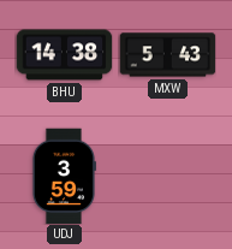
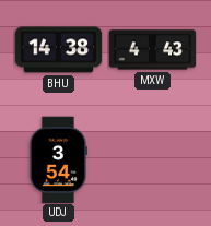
MXW: 5:43 -> 4:43
UDJ: 3:59 -> 3:54
